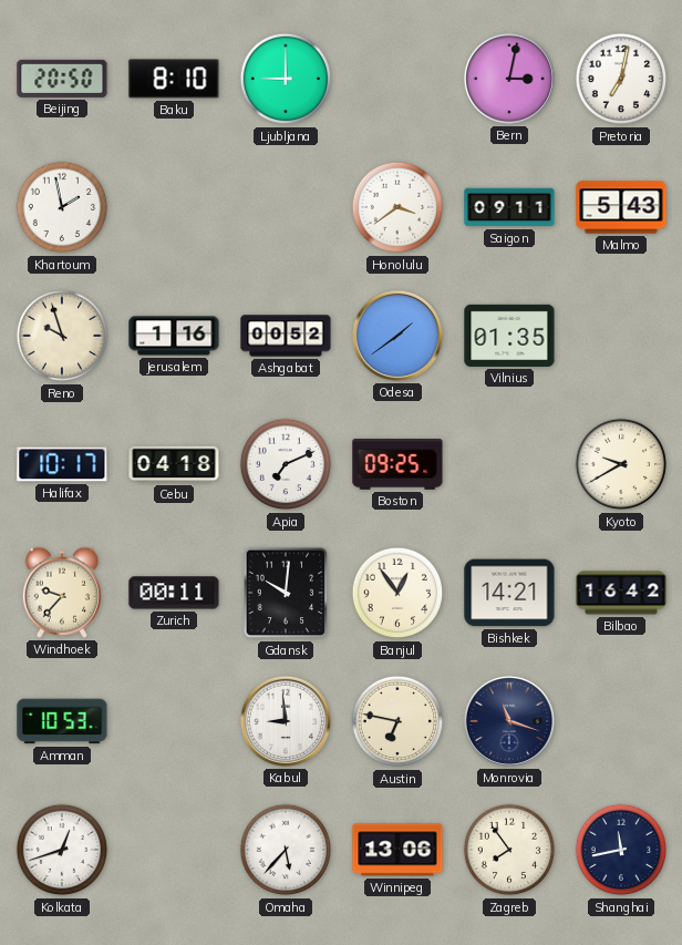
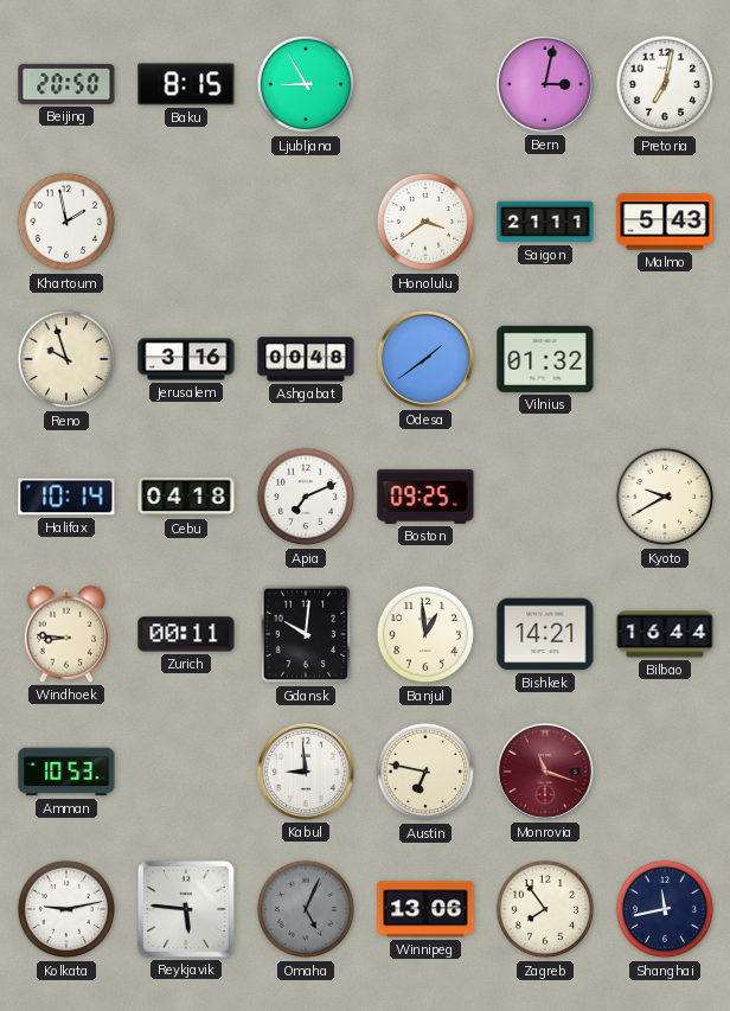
Baku: 8:10 -> 8:15
Ljubljana: 9:00 -> 8:55
Saigon: 09:11 -> 21:11
Jerusalem: 1:16 -> 3:16
Ashgabat: 00:52 -> 00:48
Vilnius: 01:35 -> 01:32
Halifax: 10:17 -> 10:14
Windhoek: 9:37 -> 8:46
Banjul: 12:54 -> 12:59
Bilbao: 16:42 -> 16:44
Monrovia dial: navy -> burgundy
Kolkata: 12:42 -> 9:13
Reykjavik: none -> 5:46
Omaha: 5:37 -> 5:04
Omaha dial: white -> grey
